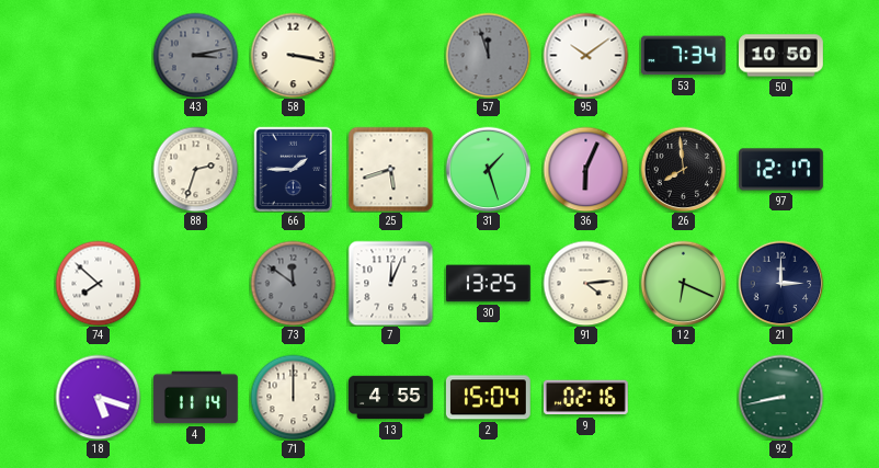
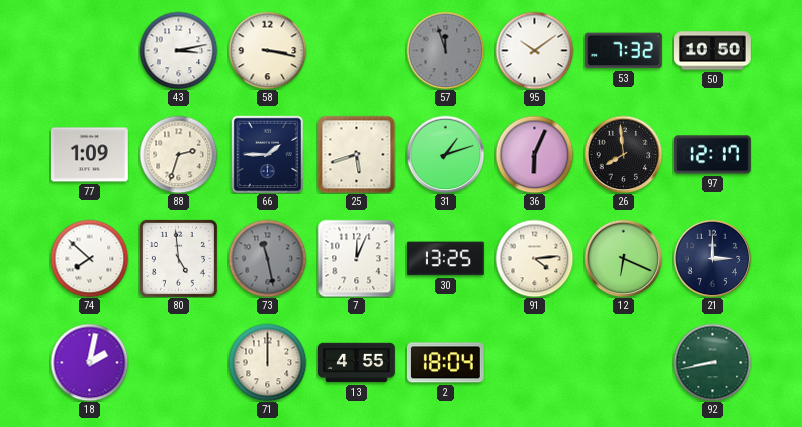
43 dial: grey -> white
53: 7:34 -> 7:32
77: none -> 1:09
31: 1:27 -> 1:12
80: none -> 4:59
73: 11:51 -> 11:28
18: 5:18 -> 2:02
4: 11:14 -> none
2: 15:04 -> 18:04
9: 02:16 -> none
